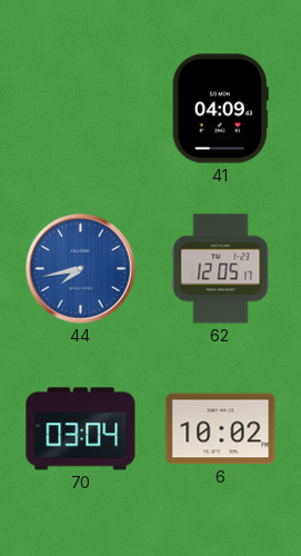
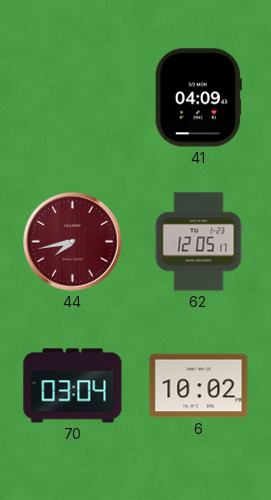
44 dial: blue -> burgundy
